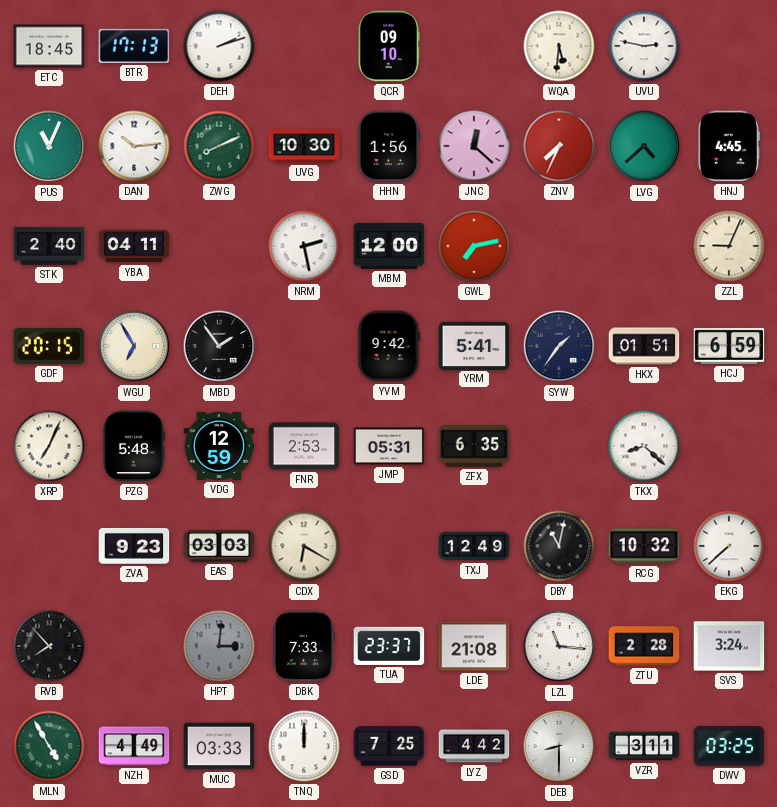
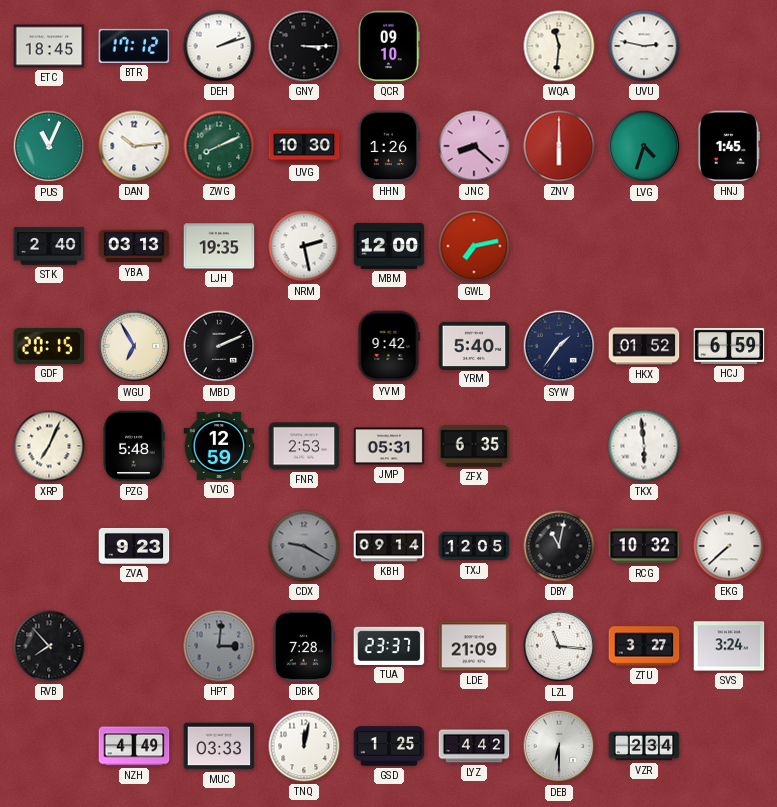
BTR: 17:13 -> 17:12
GNY: none -> 3:15
WQA: 5:31 -> 11:31
HHN: 1:56 -> 1:26
JNC: 12:22 -> 8:22
ZNV: 7:34 -> 6:00
LVG: 4:38 -> 4:33
HNJ: 4:45 -> 1:45
YBA: 04:11 -> 03:13
LJH: none -> 19:35
ZZL: 9:04 -> none
MBD: 1:54 -> 2:11
YRM: 5:41 -> 5:40
HKX: 01:51 -> 01:52
TKX: 8:22 -> 5:59
EAS: 03:03 -> none
CDX: 6:20 -> 9:20
CDX dial: cream -> grey
KBH: none -> 09:14
TXJ: 12:49 -> 12:05
DBK: 7:33 -> 7:28
LDE: 21:08 -> 21:09
ZTU: 2:28 -> 3:27
MLN: 4:55 -> none
TNQ: 12:00 -> 12:02
GSD: 7:25 -> 1:25
DEB: 8:30 -> 6:30
VZR: 3:11 -> 2:34
DWV: 03:25 -> none
